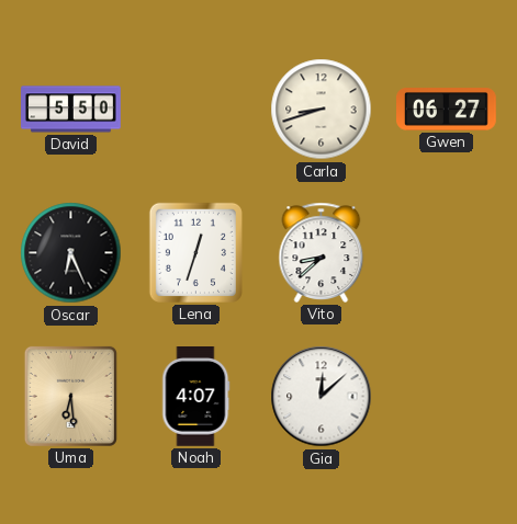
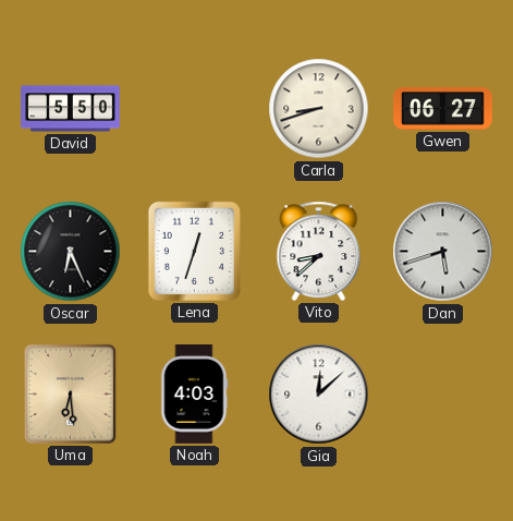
Dan: none -> 5:42
Noah: 4:07 -> 4:03
